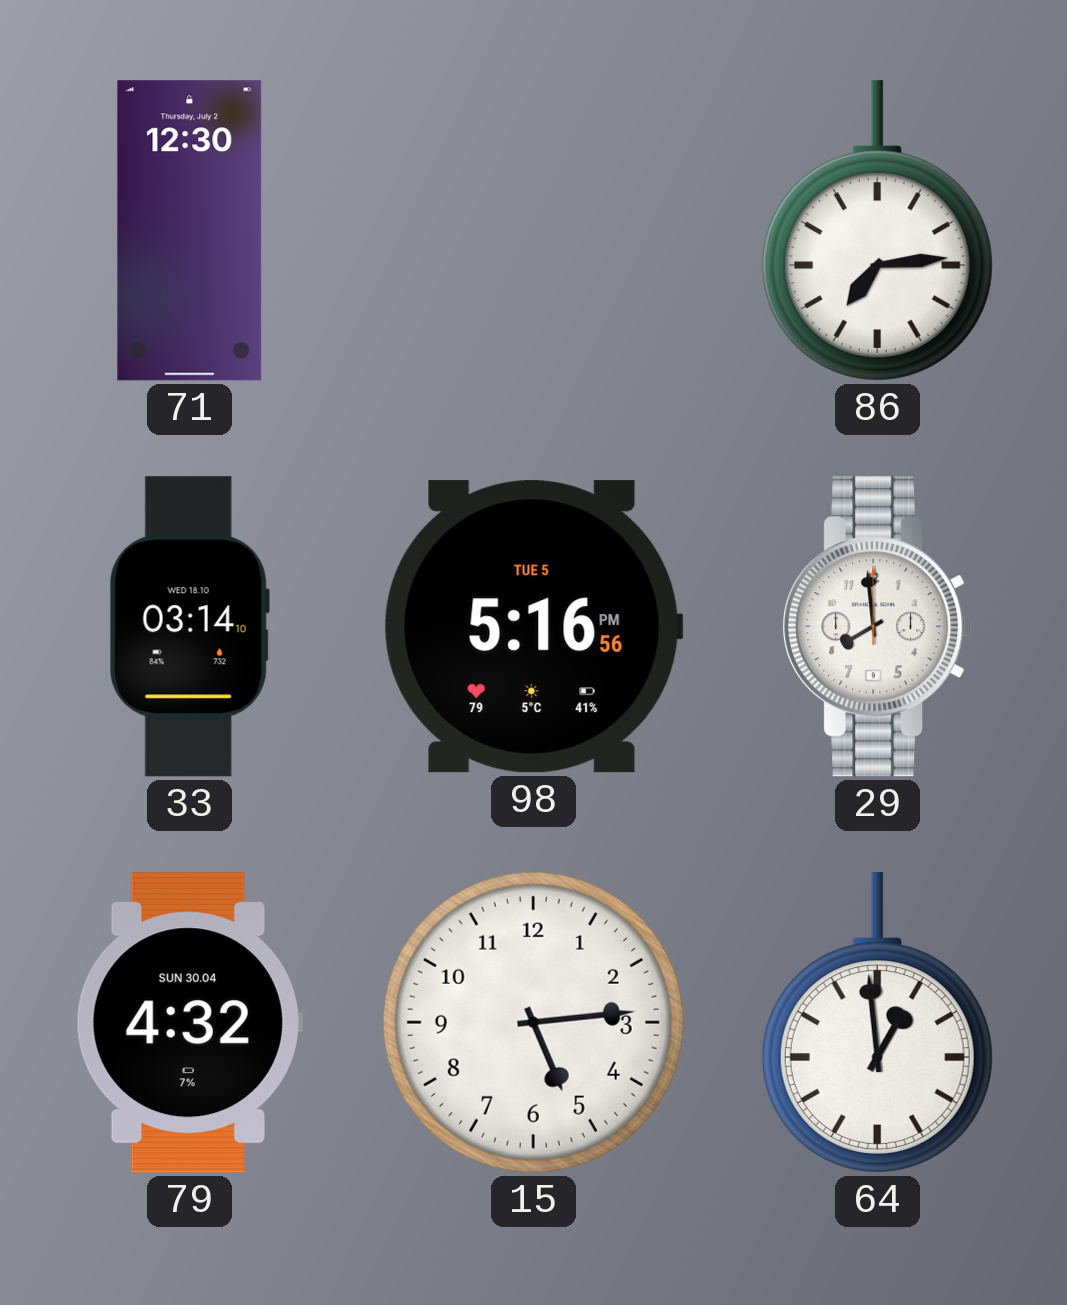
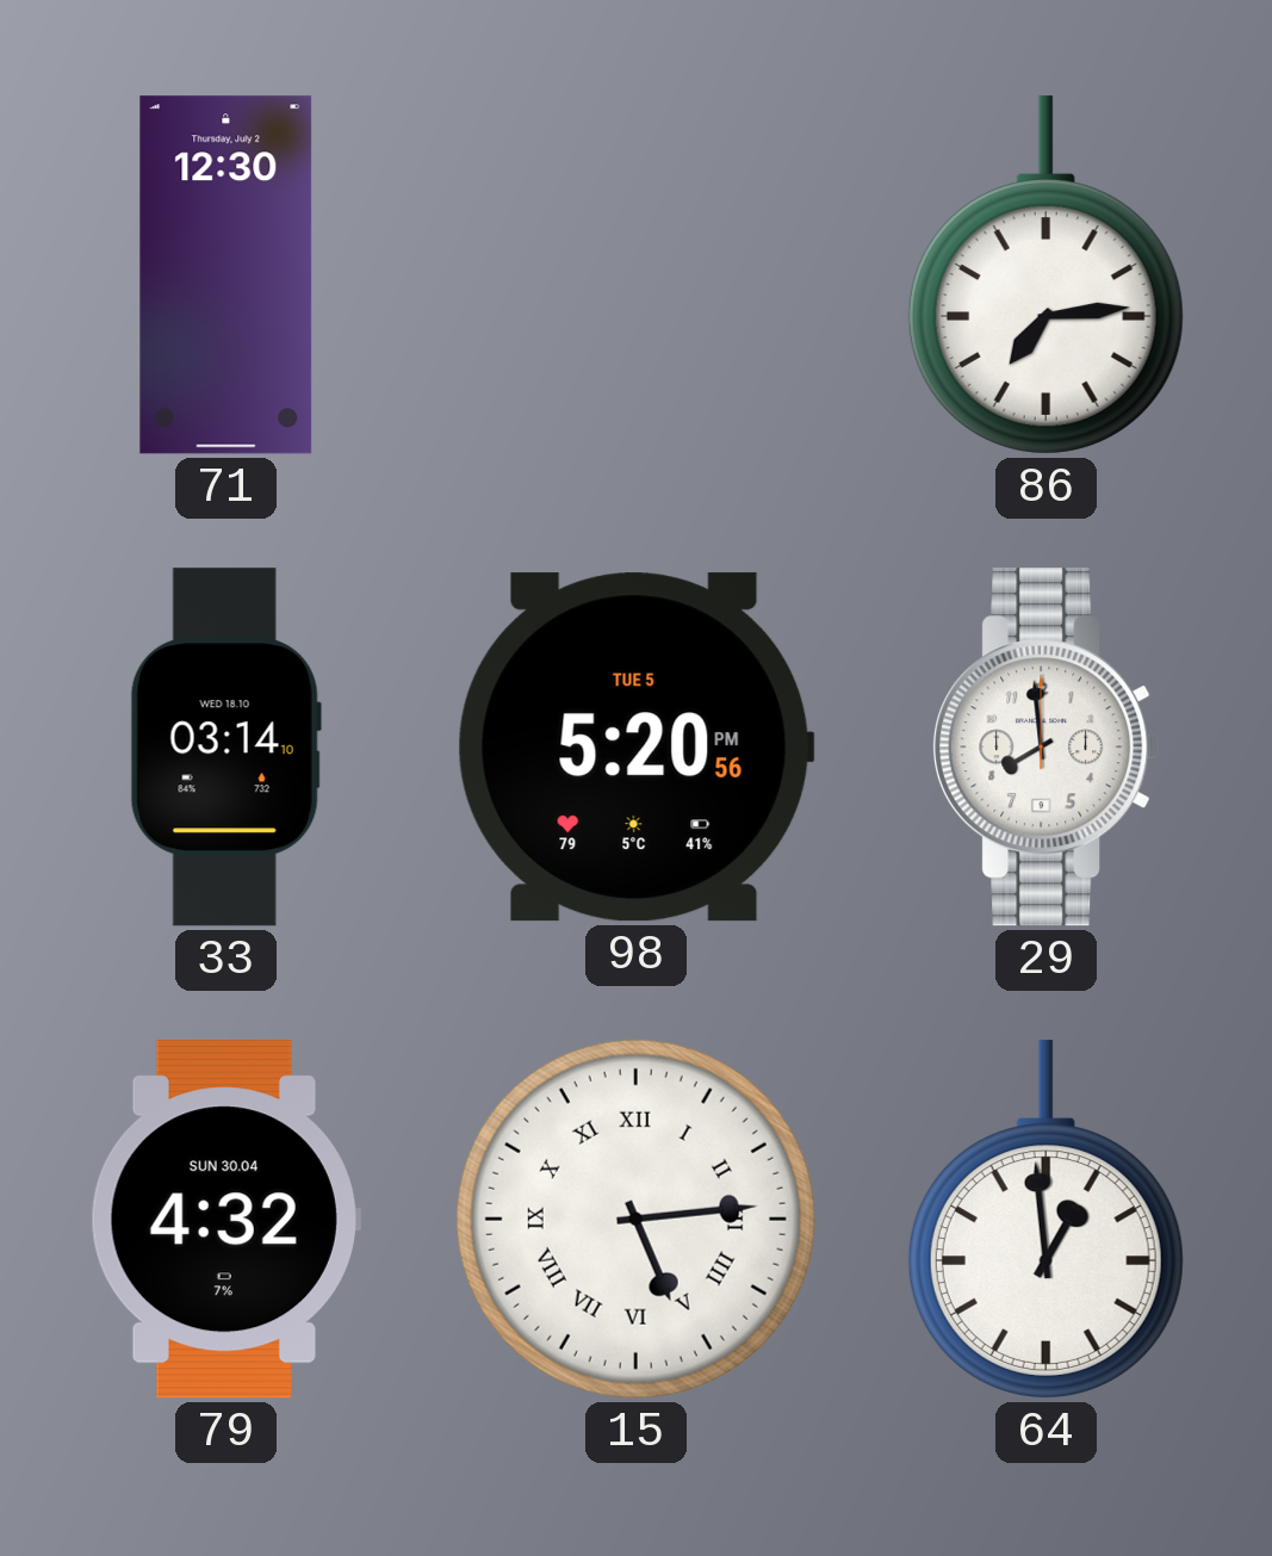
98: 5:16 -> 5:20
15 numerals: Arabic -> Roman
